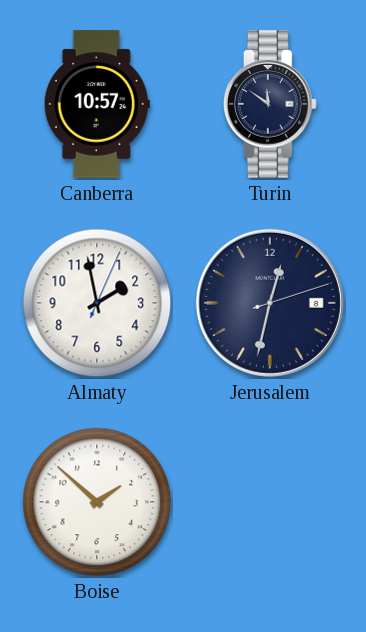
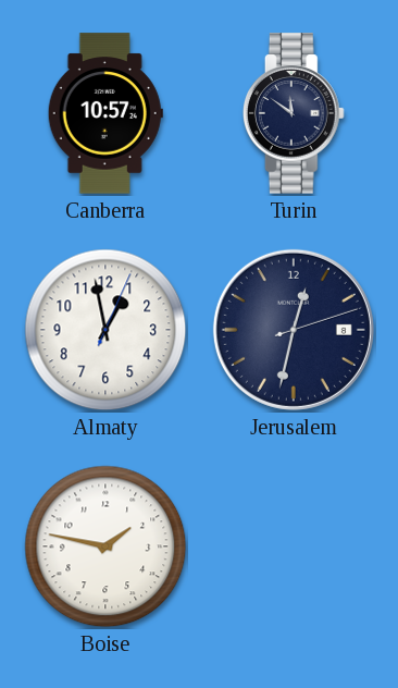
Almaty: 1:58 -> 12:58
Boise: 1:52 -> 1:47
